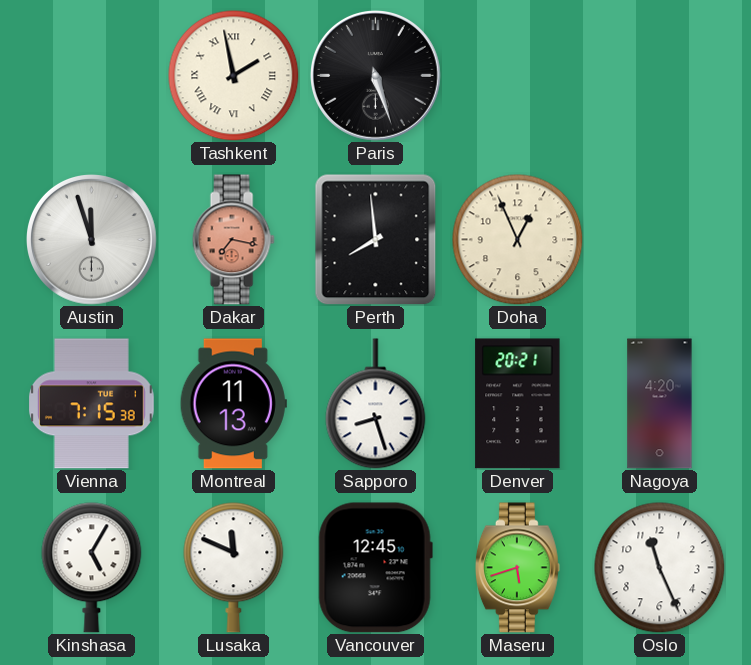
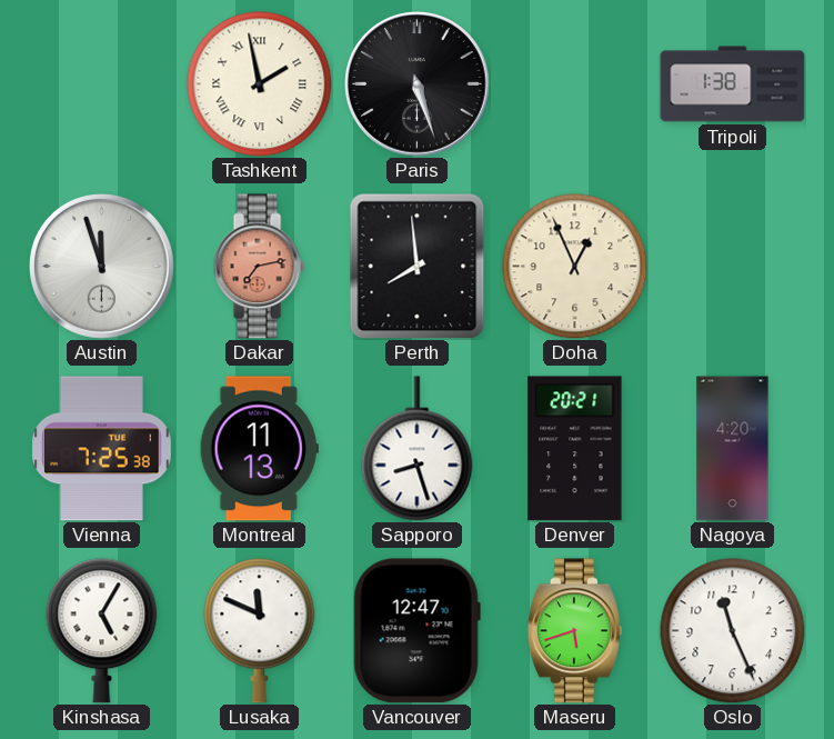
Tripoli: none -> 1:38
Dakar: 7:17 -> 7:13
Vienna: 7:15 -> 7:25
Vancouver: 12:45 -> 12:47
